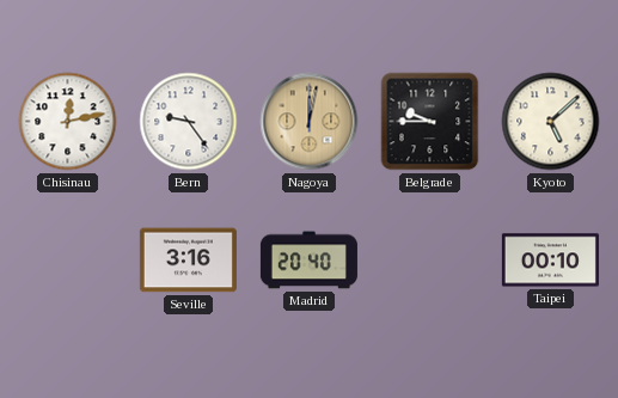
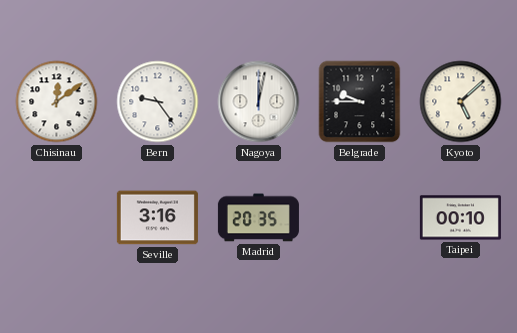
Chisinau: 12:13 -> 12:09
Nagoya dial: champagne -> white
Madrid: 20:40 -> 20:35
